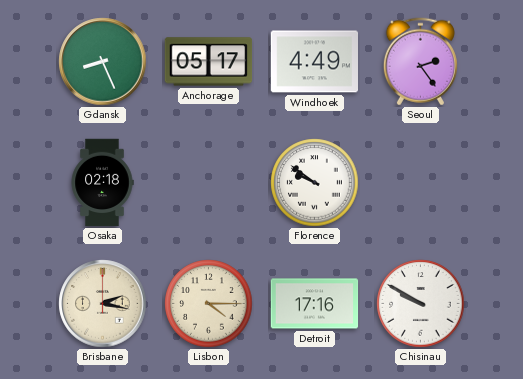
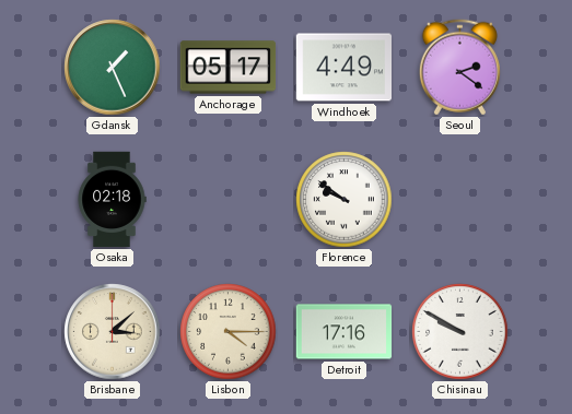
Gdansk: 8:26 -> 1:26
Seoul: 2:24 -> 2:21
Brisbane: 2:17 -> 3:08
